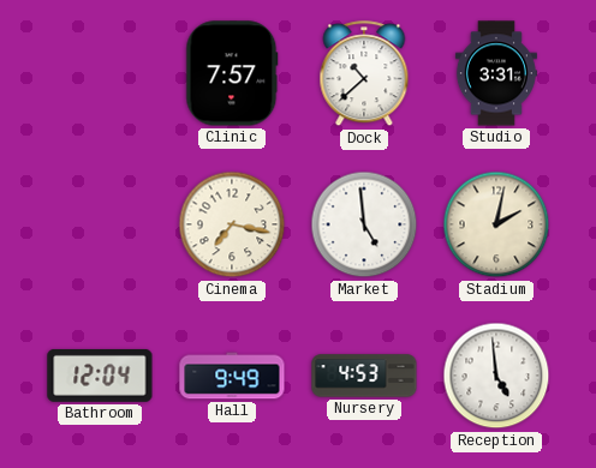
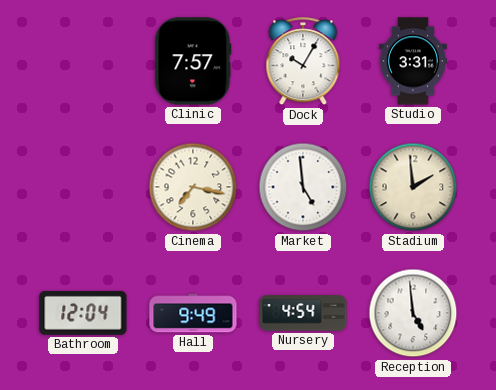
Dock: 10:38 -> 10:05
Stadium: 2:02 -> 1:59
Nursery: 4:53 -> 4:54
